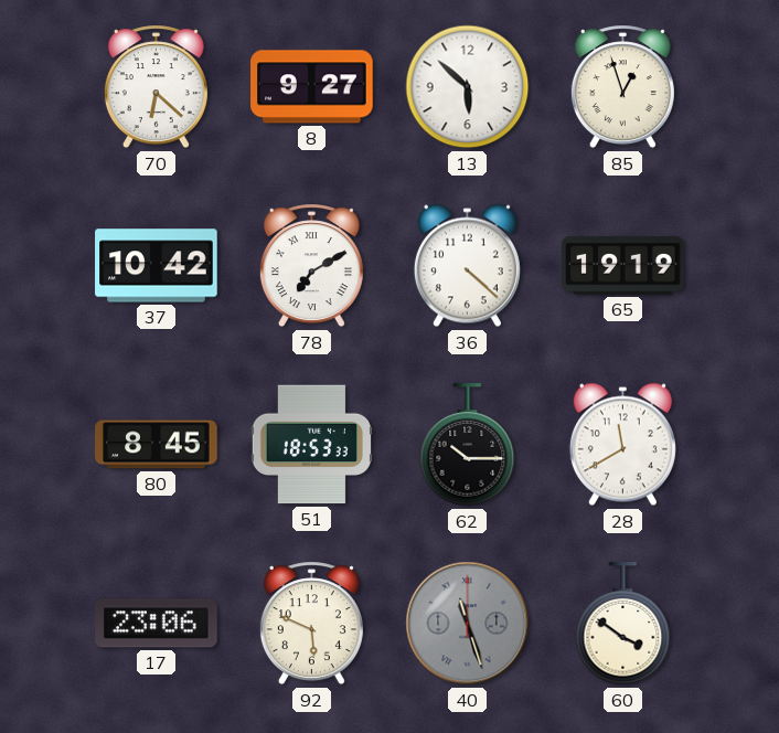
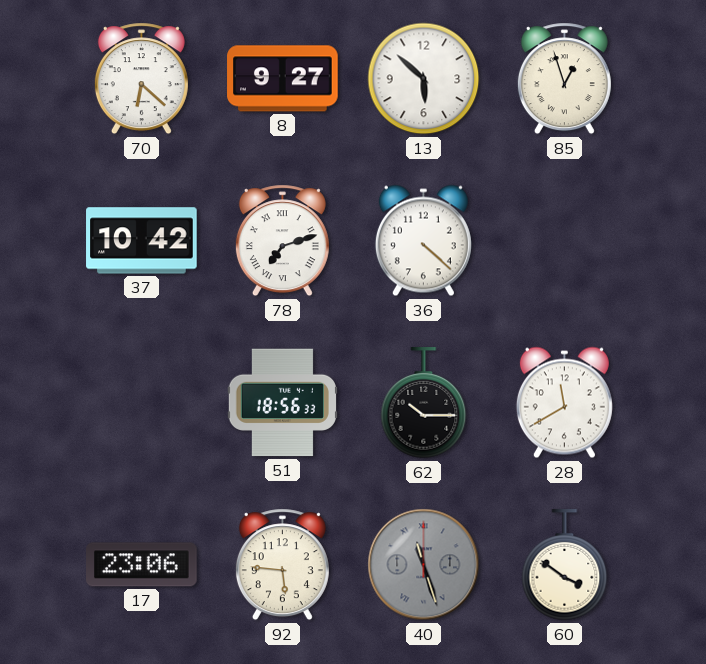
78: 7:10 -> 7:12
65: 19:19 -> none
80: 8:45 -> none
51: 18:53 -> 18:56
92: 5:49 -> 5:46
